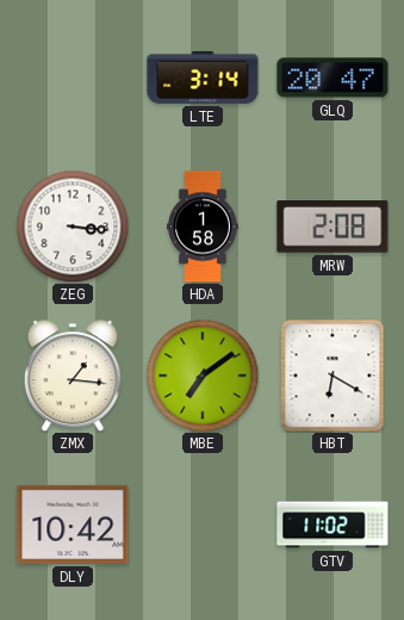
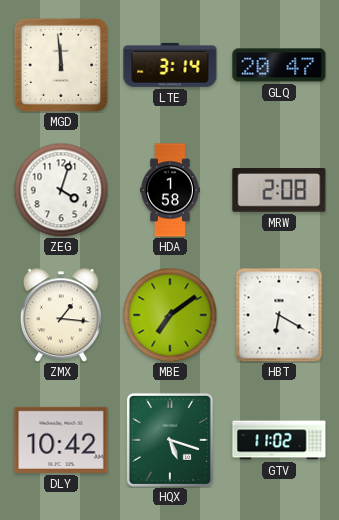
MGD: none -> 11:59
ZEG: 3:16 -> 4:03
HQX: none -> 5:18
